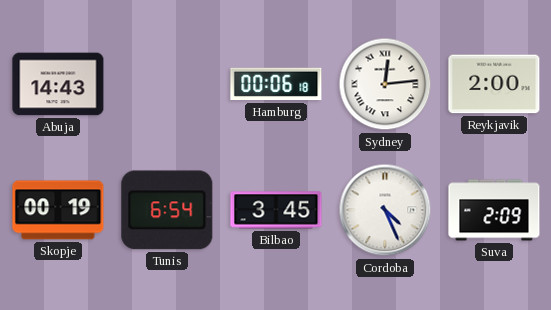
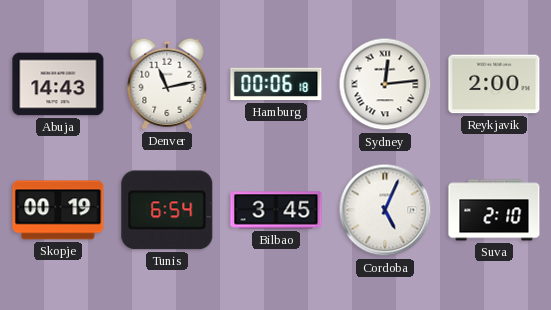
Denver: none -> 11:13
Cordoba: 4:26 -> 5:04
Suva: 2:09 -> 2:10
